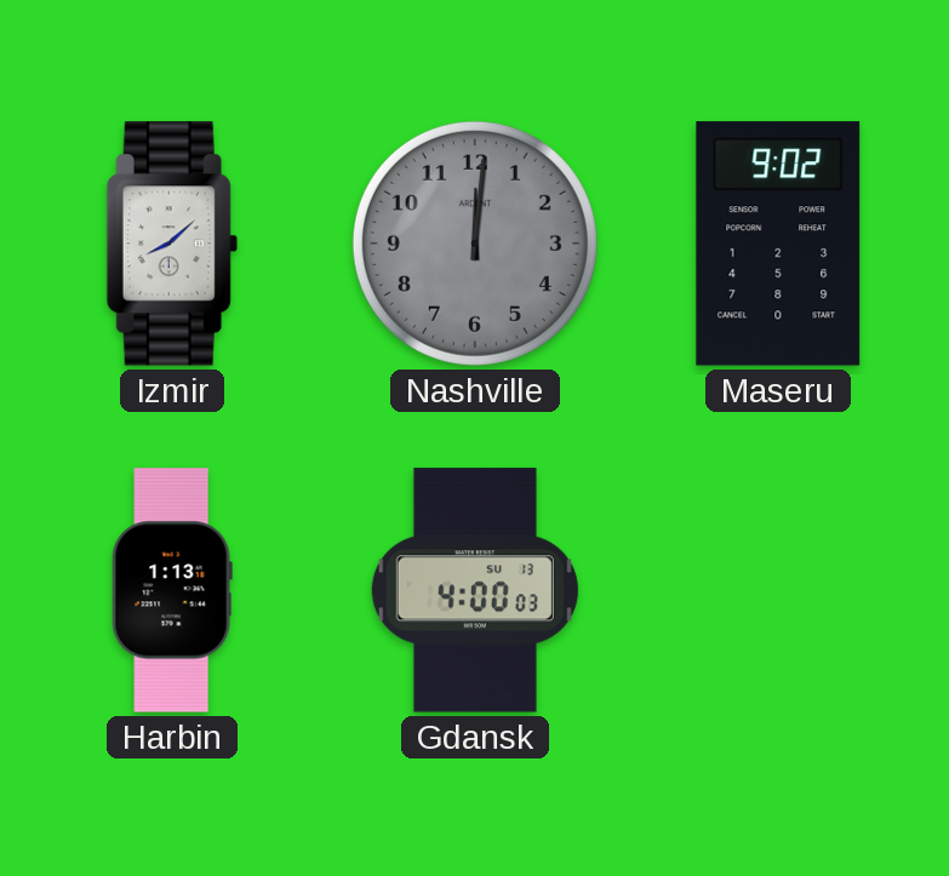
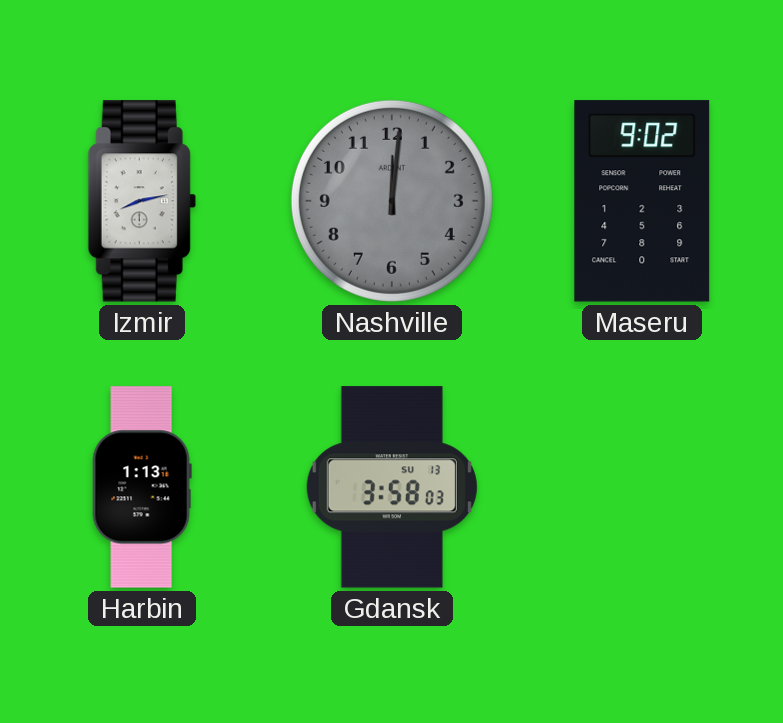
Izmir: 8:08 -> 8:13
Gdansk: 4:00 -> 3:58
